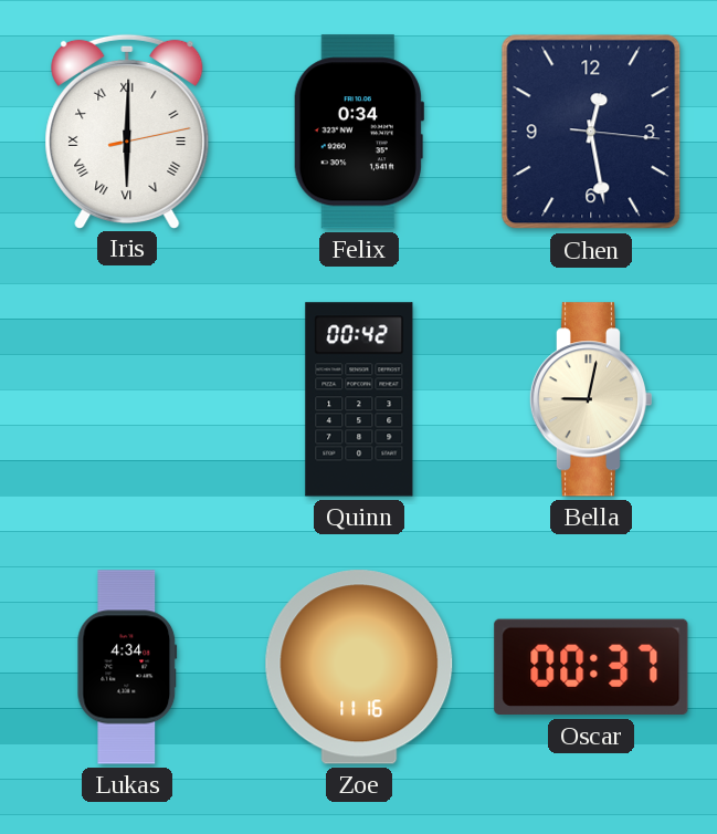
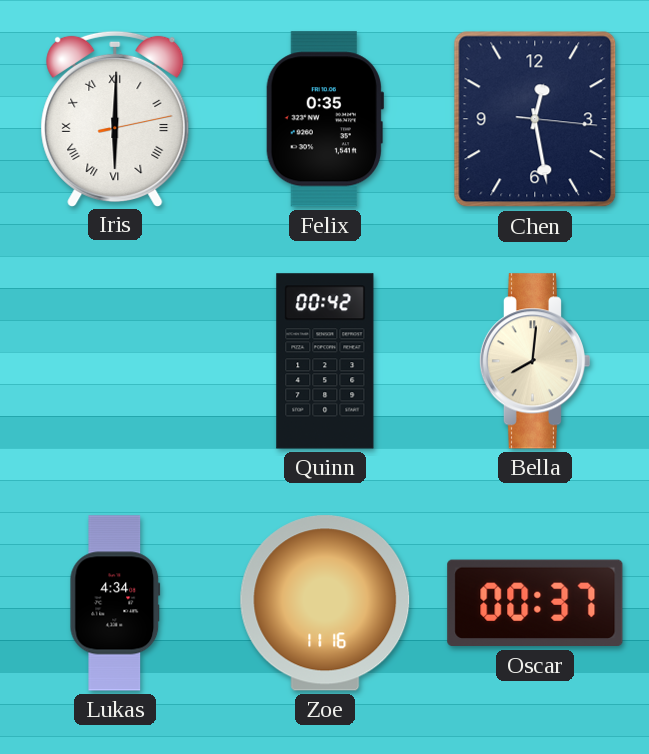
Felix: 0:34 -> 0:35
Bella: 9:02 -> 8:01
